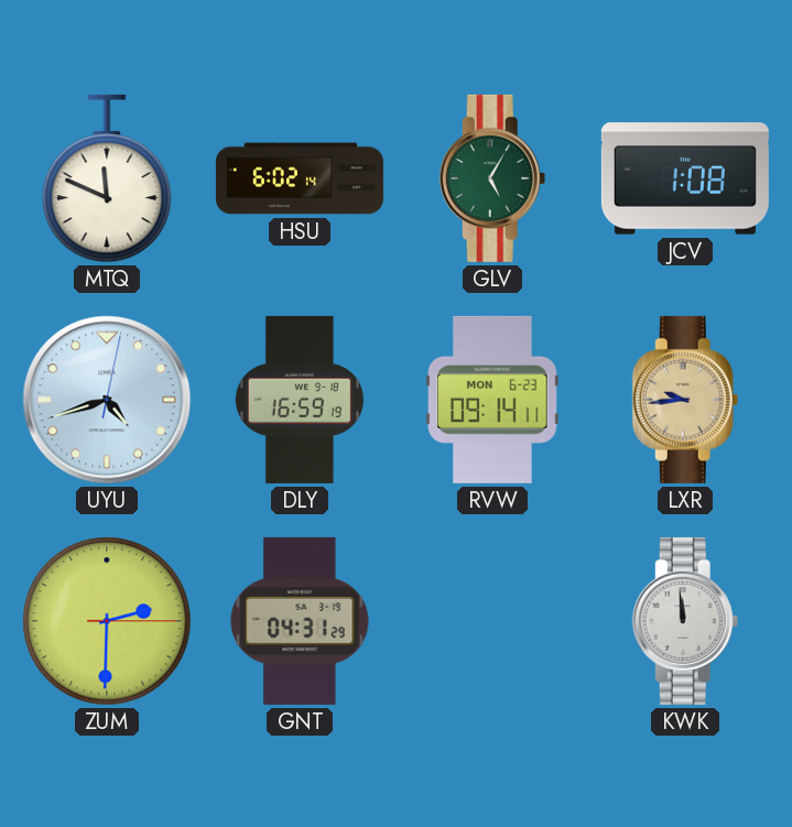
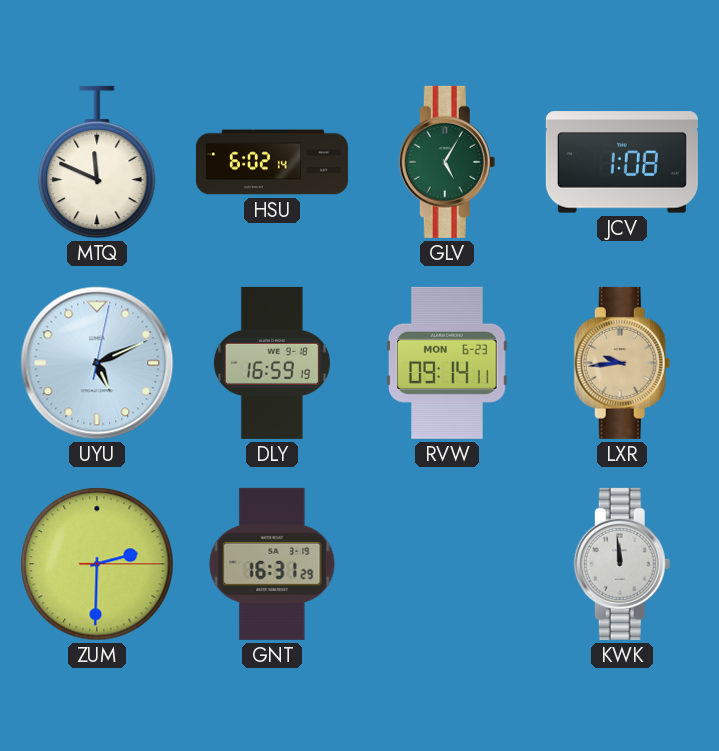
UYU: 4:42 -> 5:11
GNT: 04:31 -> 16:31
